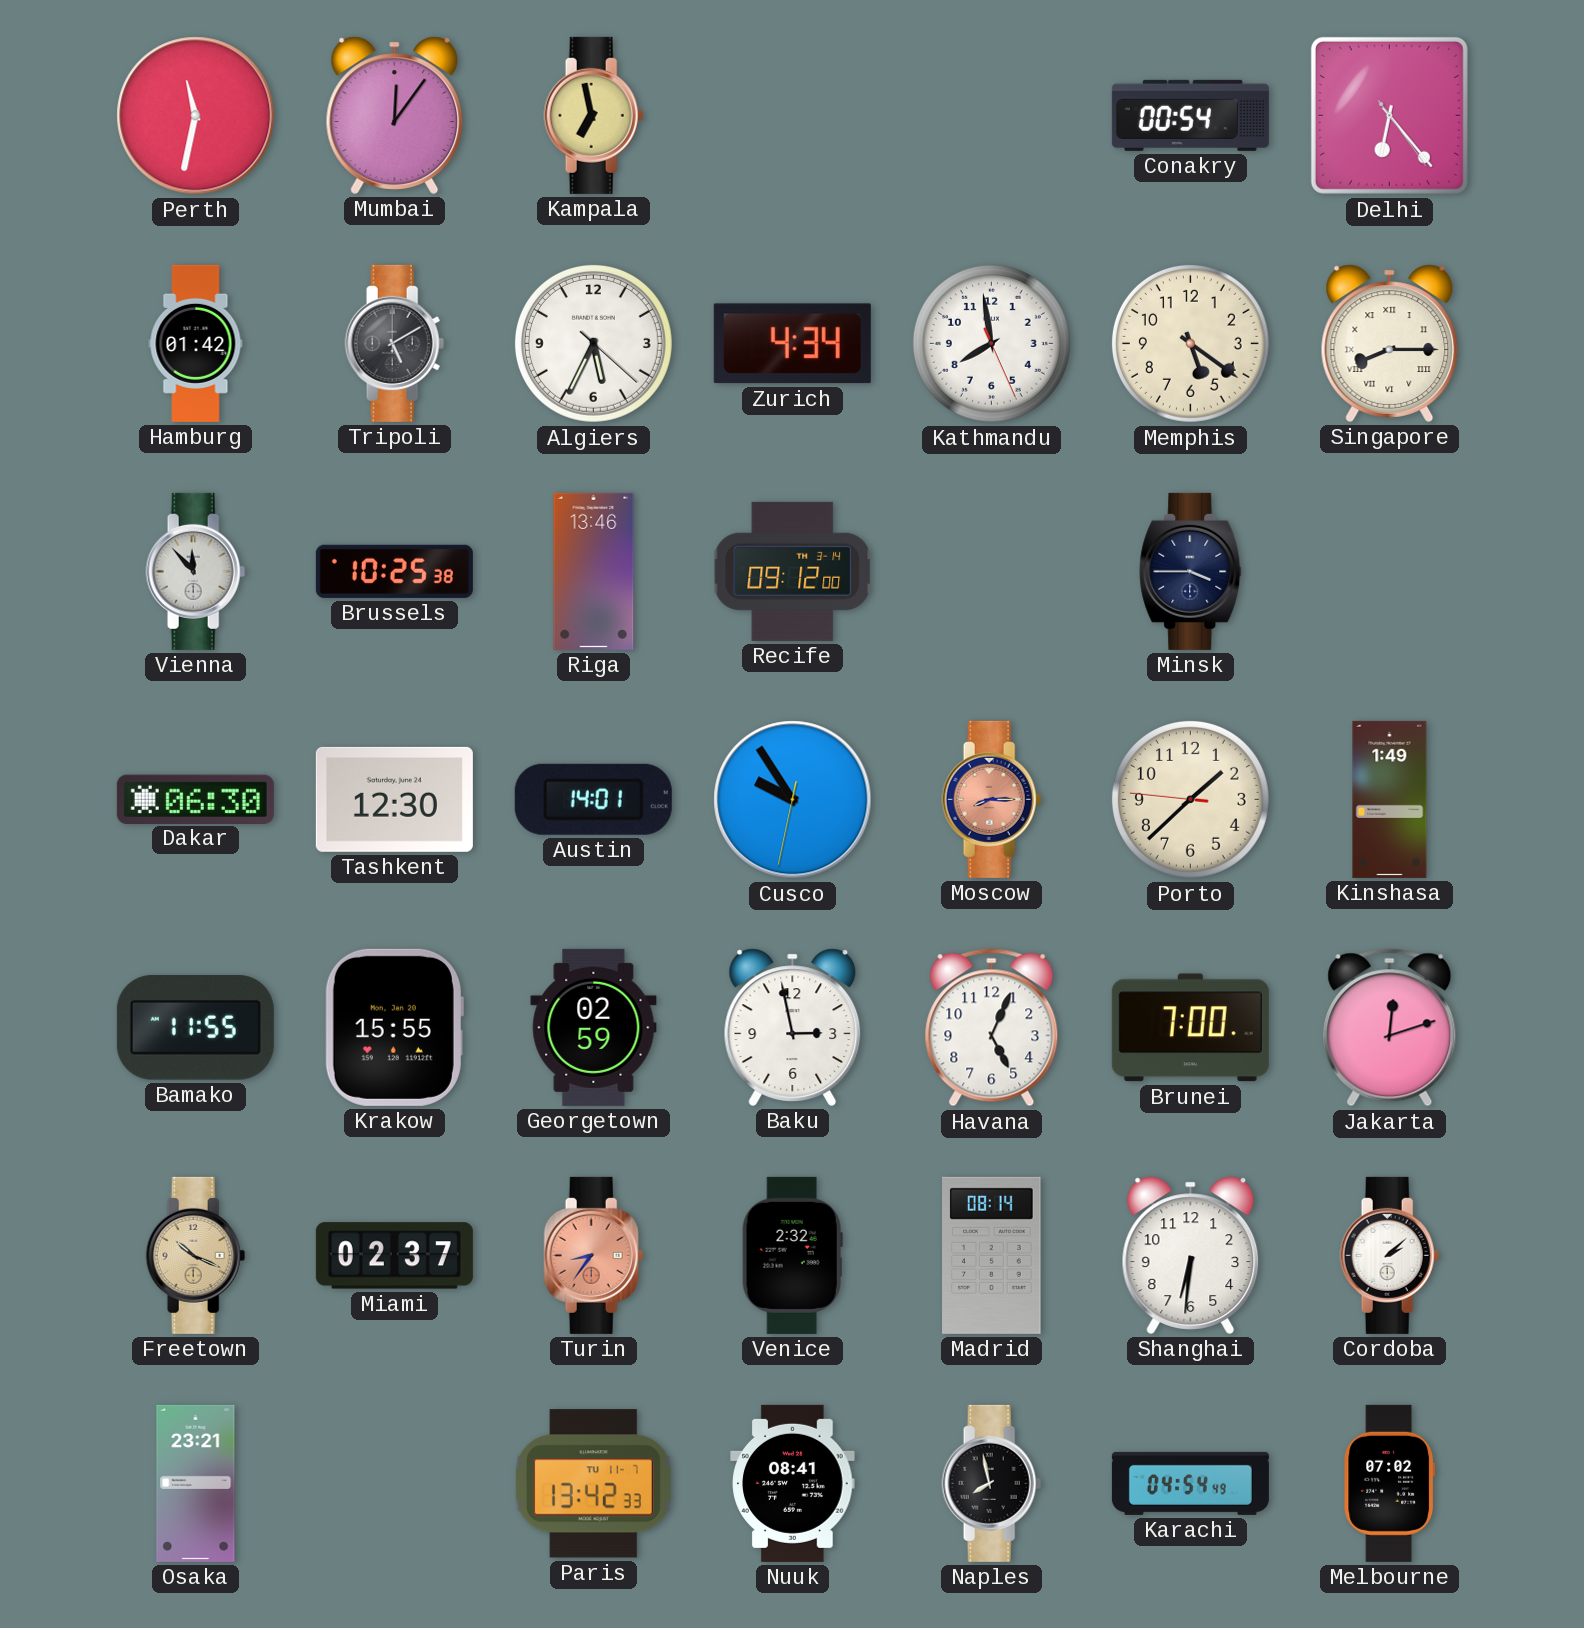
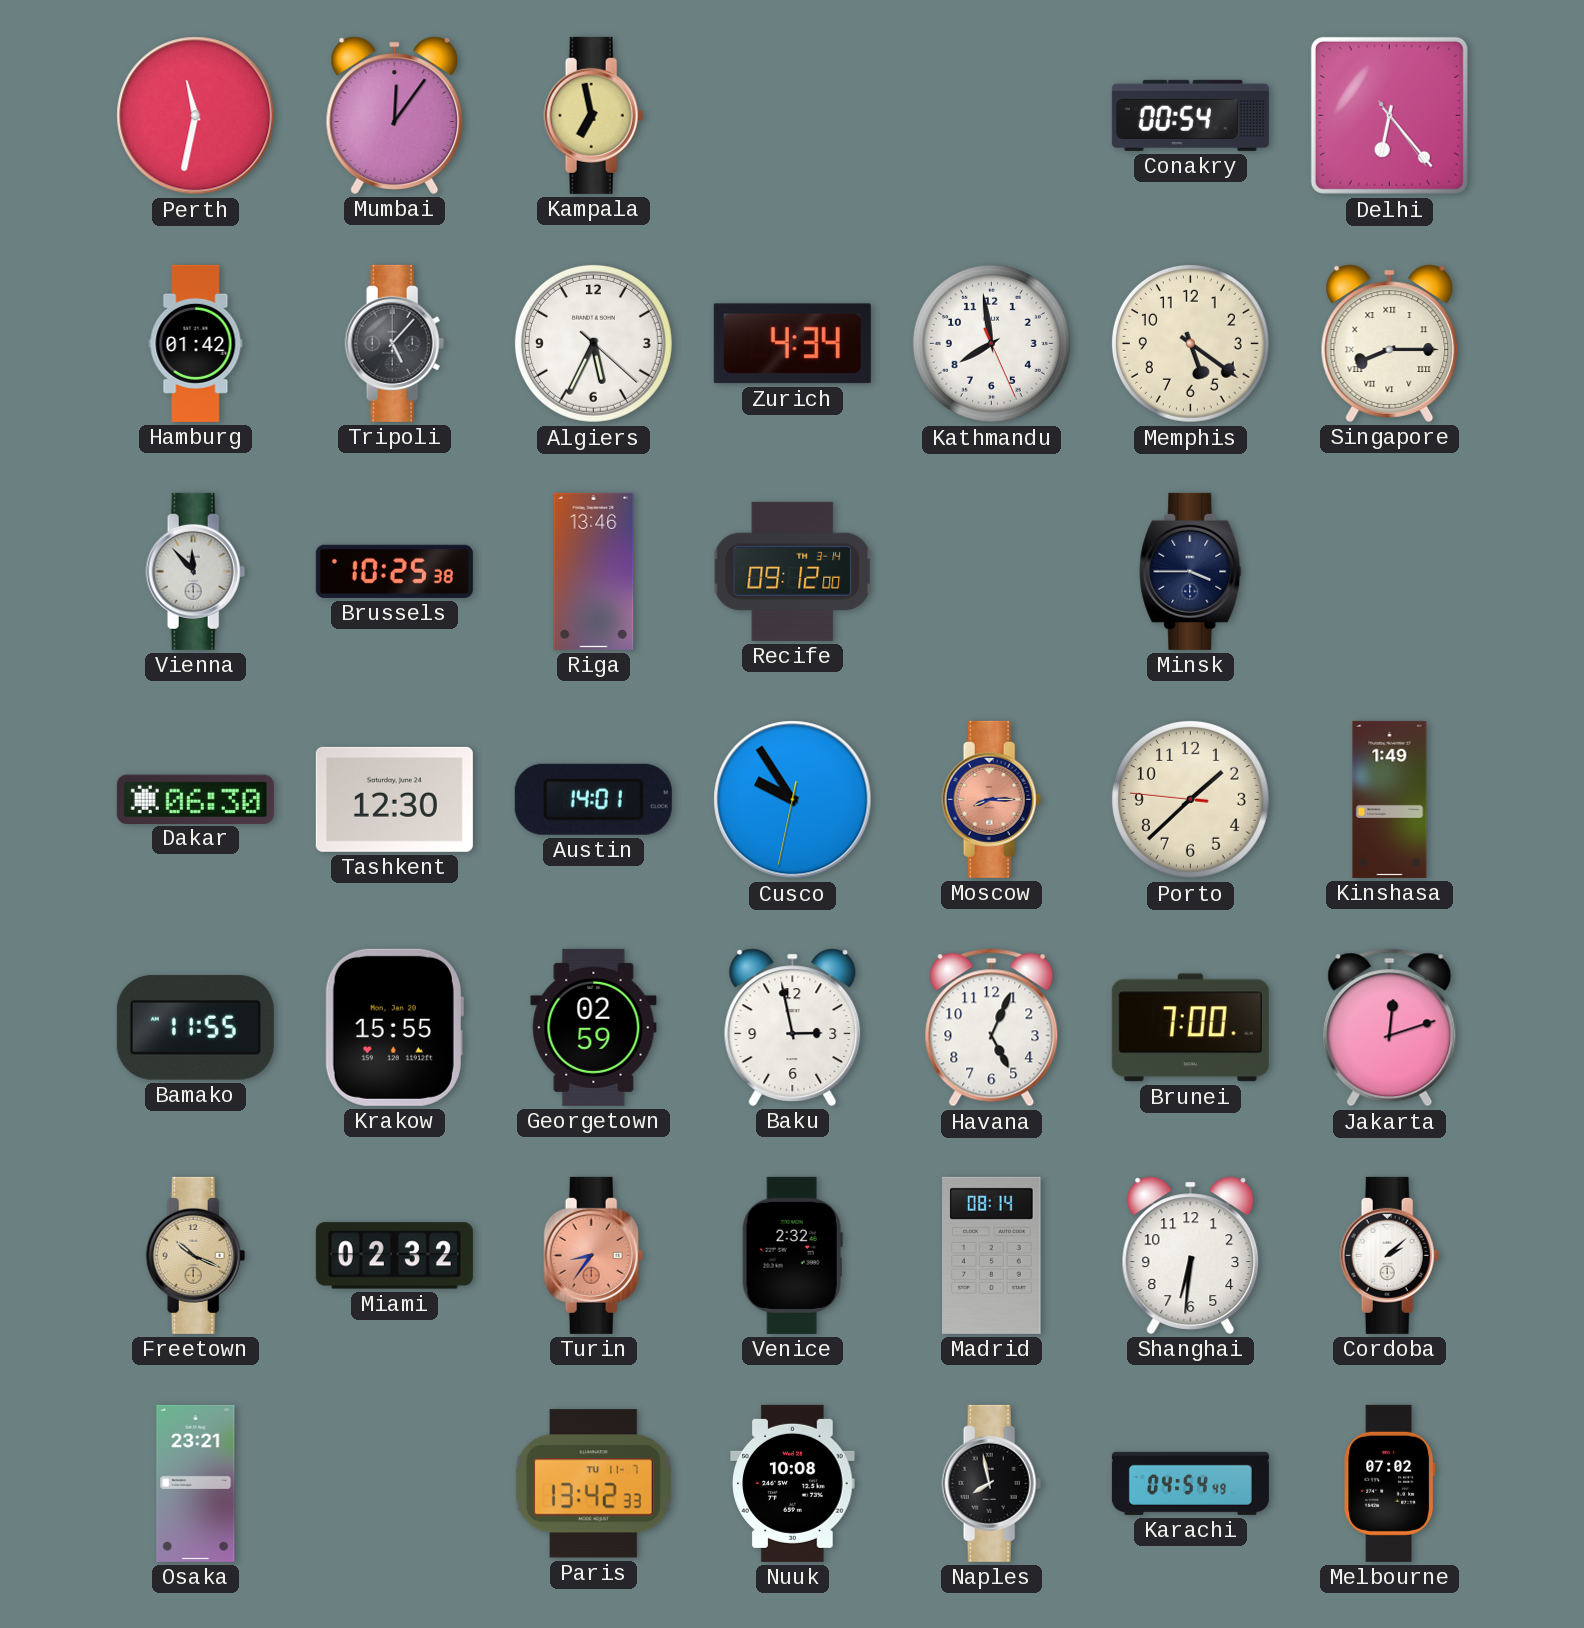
Tripoli: 5:10 -> 5:07
Miami: 02:37 -> 02:32
Nuuk: 08:41 -> 10:08
